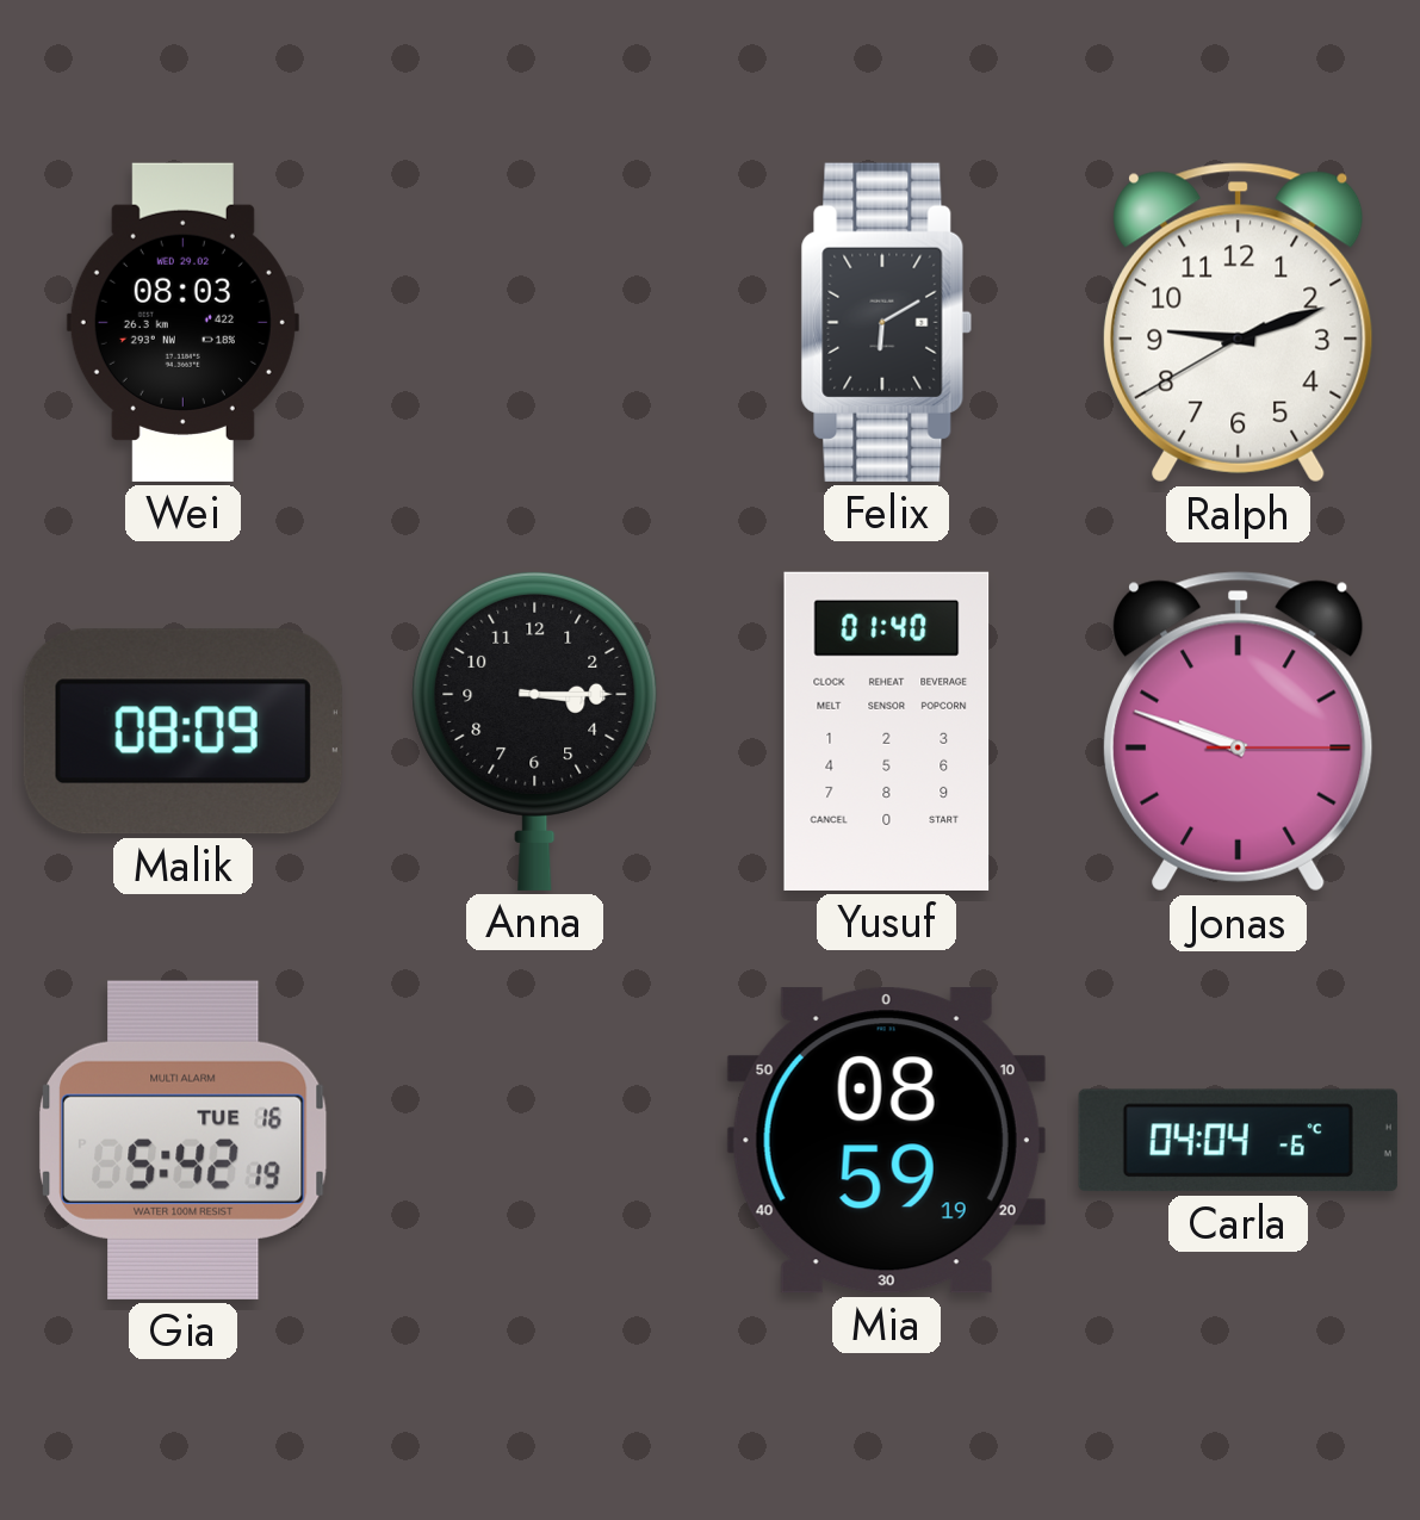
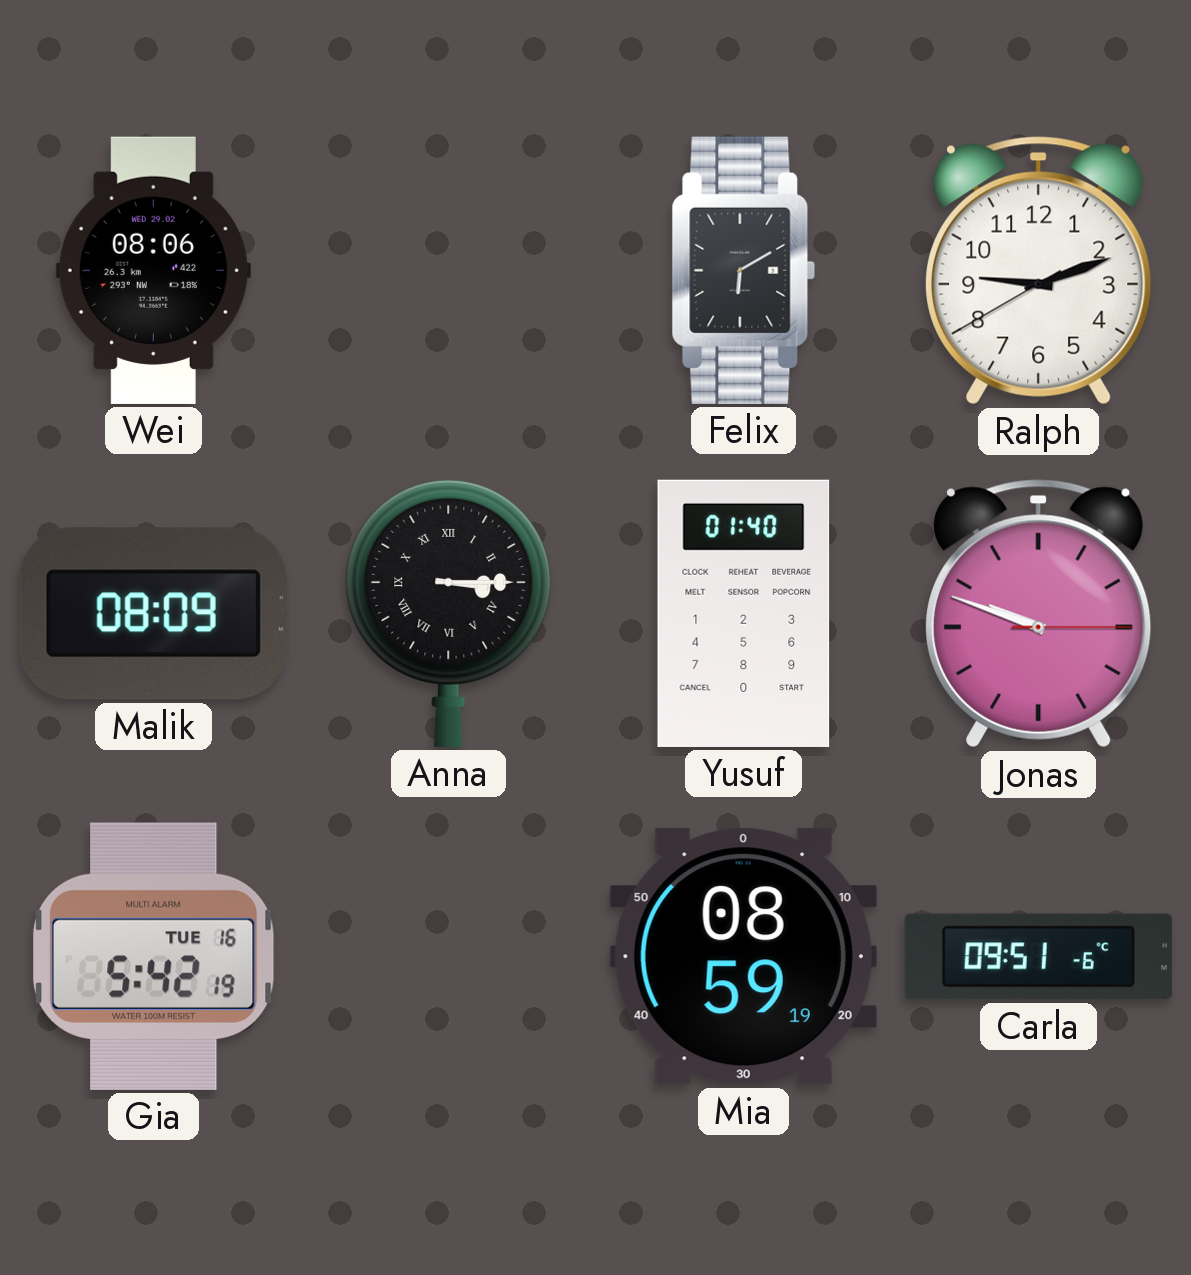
Wei: 08:03 -> 08:06
Anna numerals: Arabic -> Roman
Carla: 04:04 -> 09:51
